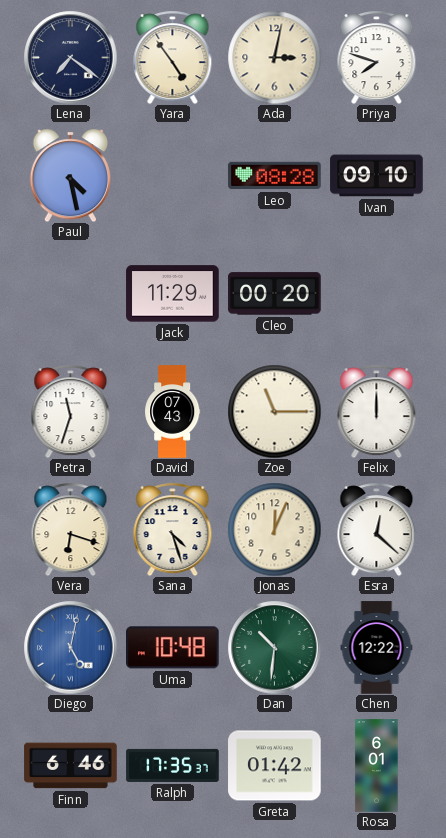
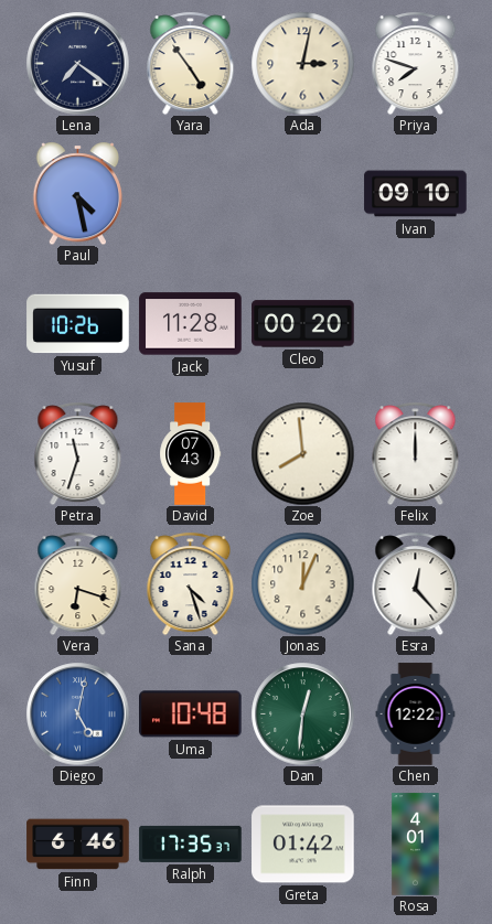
Leo: 08:28 -> none
Yusuf: none -> 10:26
Jack: 11:29 -> 11:28
Zoe: 11:15 -> 7:59
Esra: 12:22 -> 12:23
Dan: 10:31 -> 12:31
Rosa: 6:01 -> 4:01
